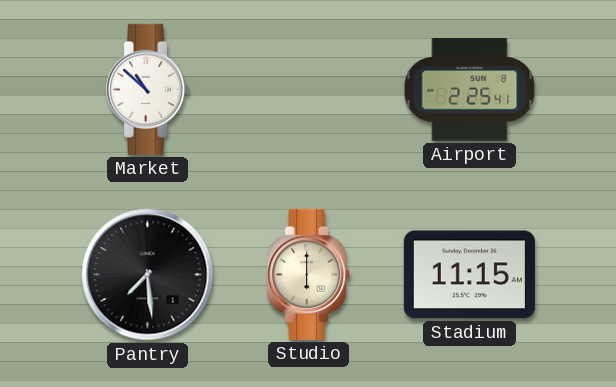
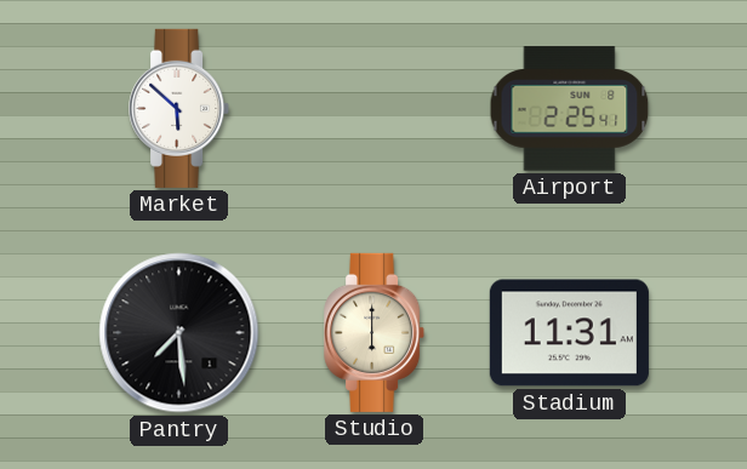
Market: 10:52 -> 5:52
Stadium: 11:15 -> 11:31
